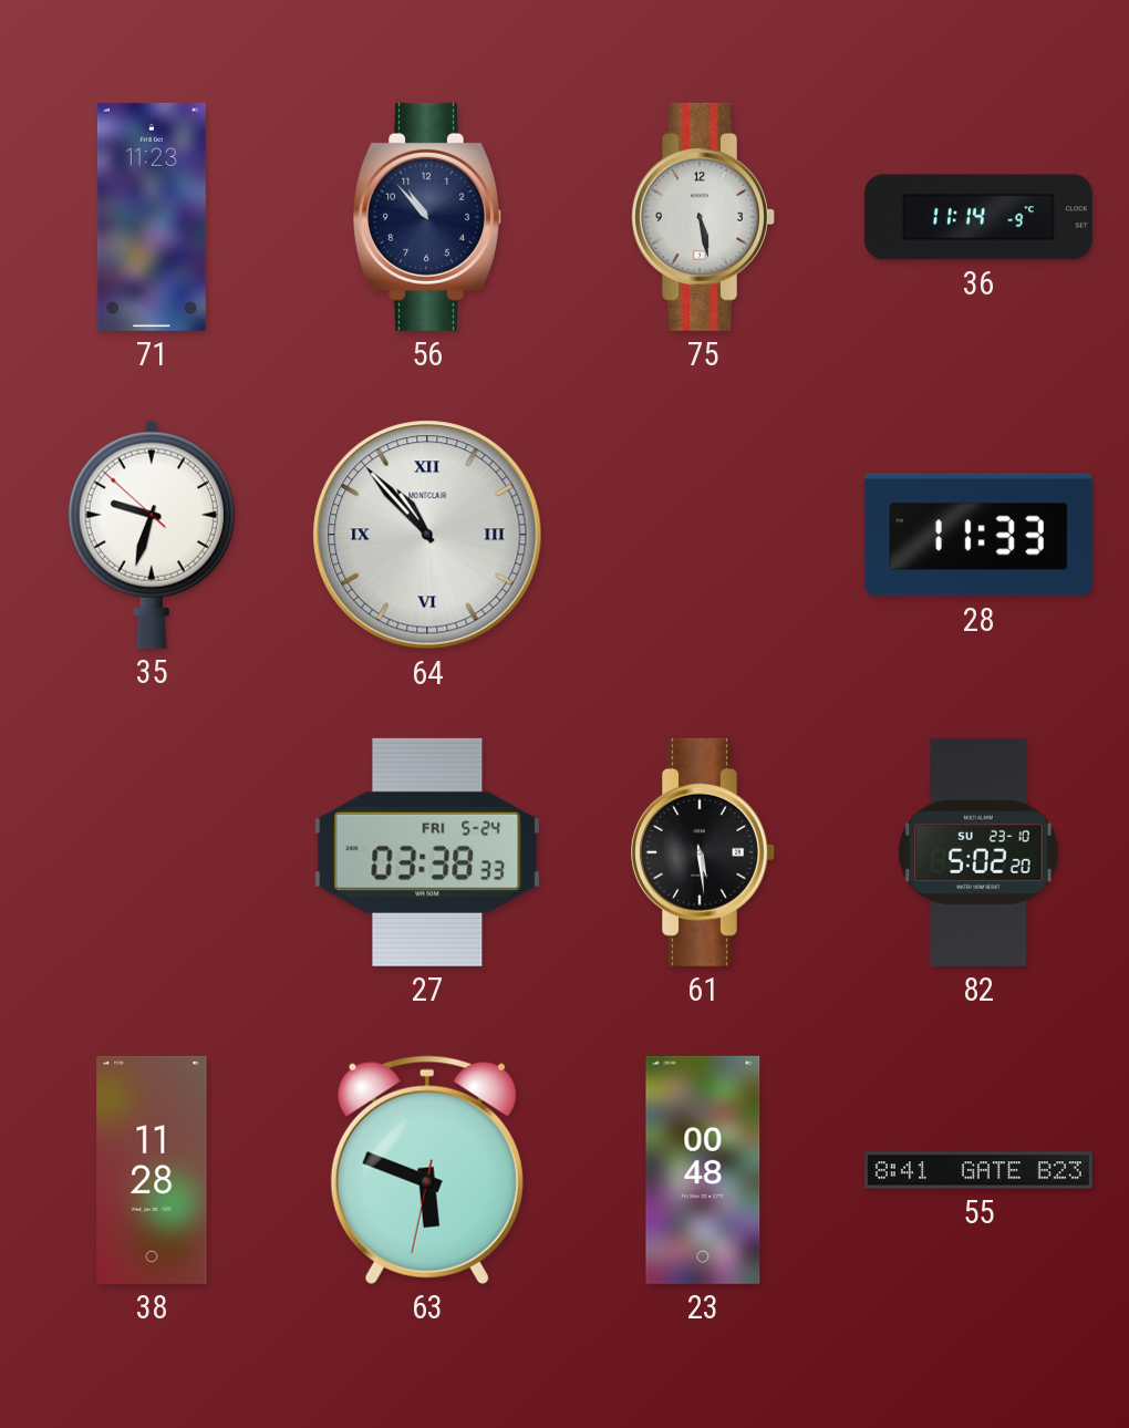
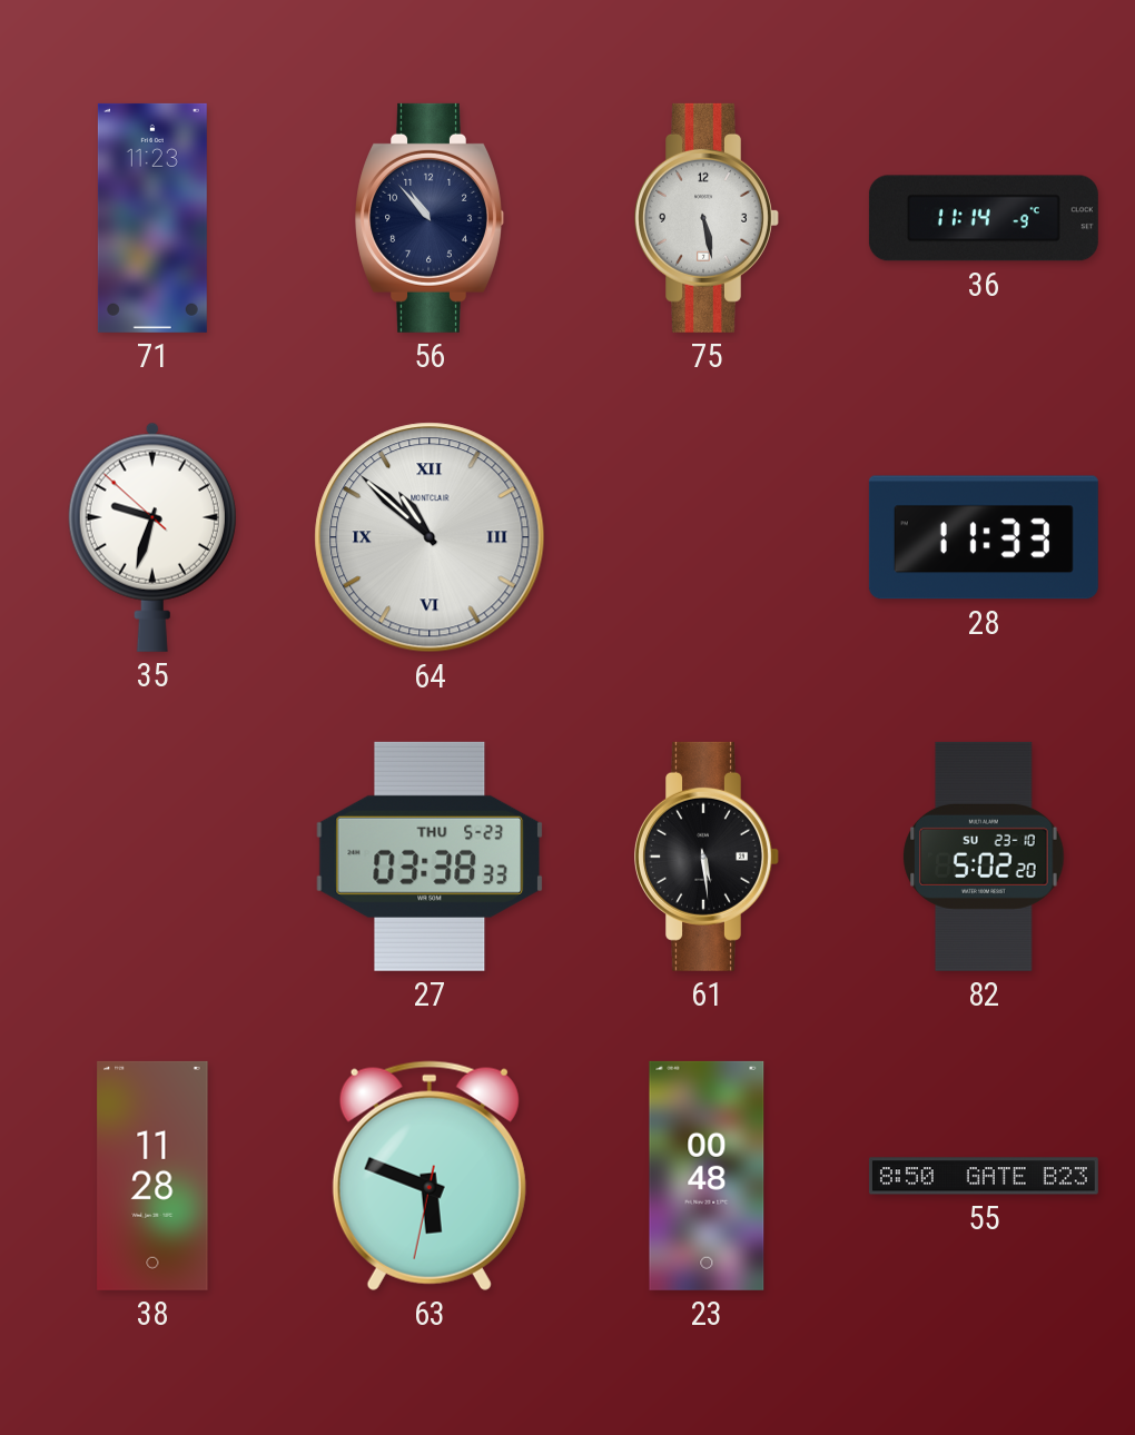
64: 10:53 -> 10:52
27 date: FRI 5-24 -> THU 5-23
55: 8:41 -> 8:50
